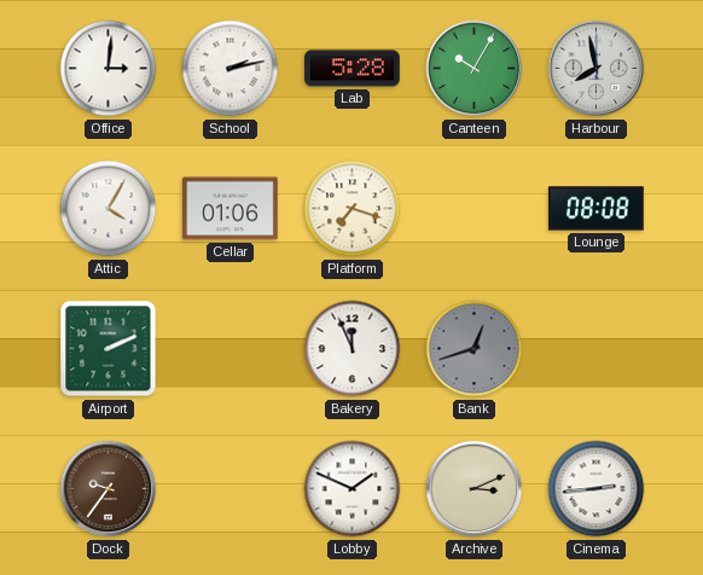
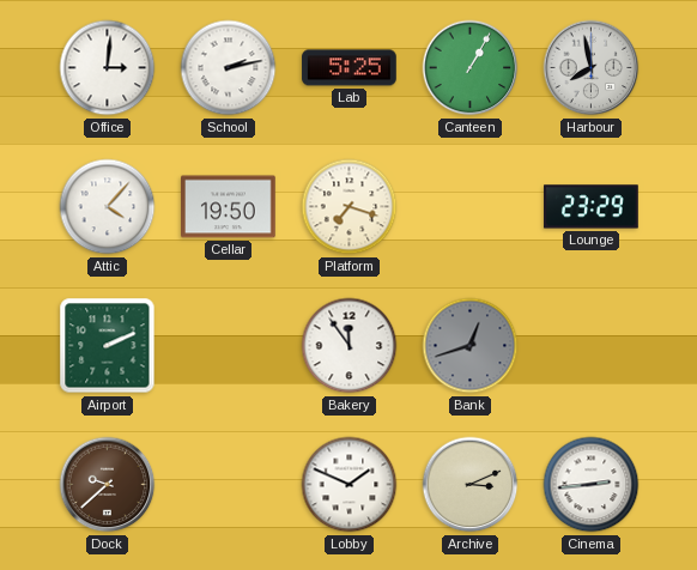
Lab: 5:28 -> 5:25
Canteen: 10:05 -> 1:05
Attic: 4:05 -> 4:07
Cellar: 01:06 -> 19:50
Lounge: 08:08 -> 23:29
Bakery: 11:56 -> 11:54
Dock: 9:36 -> 9:38
